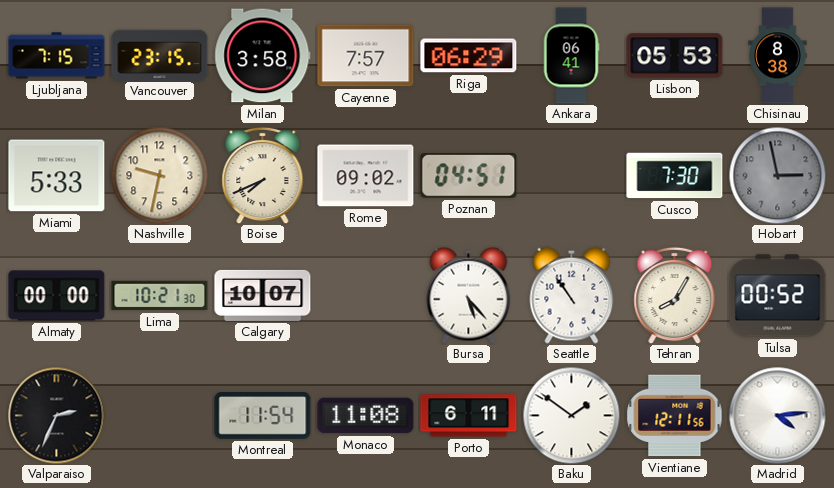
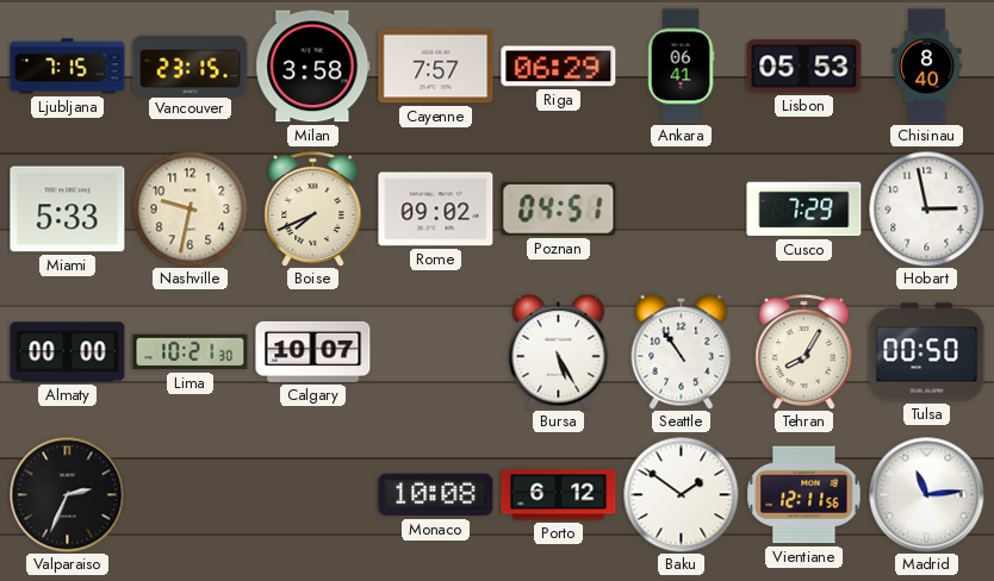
Chisinau: 8:38 -> 8:40
Cusco: 7:30 -> 7:29
Hobart dial: grey -> white
Bursa: 5:23 -> 5:25
Tulsa: 00:52 -> 00:50
Montreal: 11:54 -> none
Monaco: 11:08 -> 10:08
Porto: 6:11 -> 6:12
Madrid: 4:14 -> 11:14
